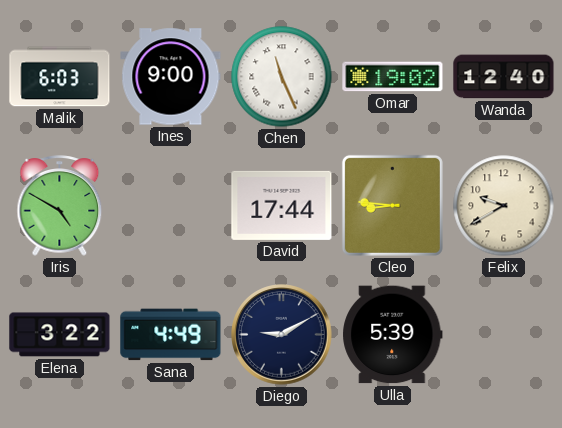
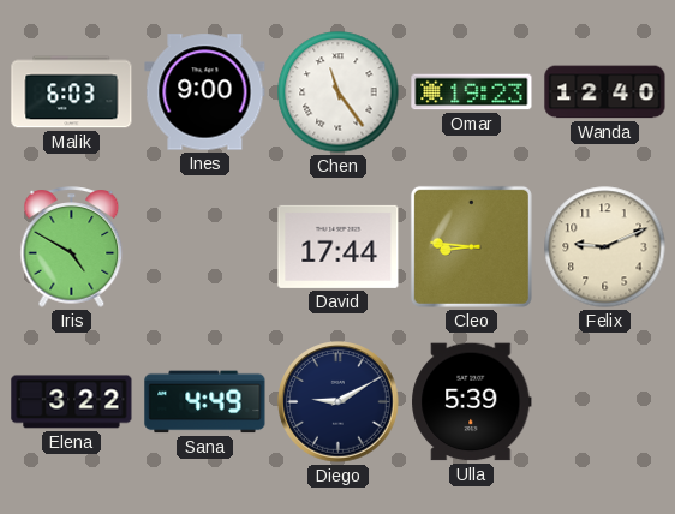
Chen: 11:26 -> 11:24
Omar: 19:02 -> 19:23
Felix: 9:40 -> 9:11
